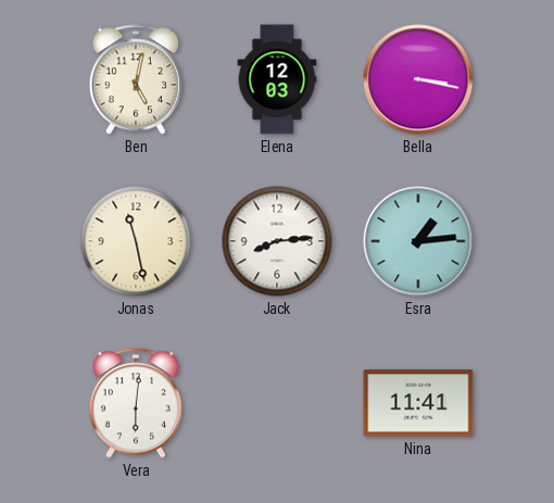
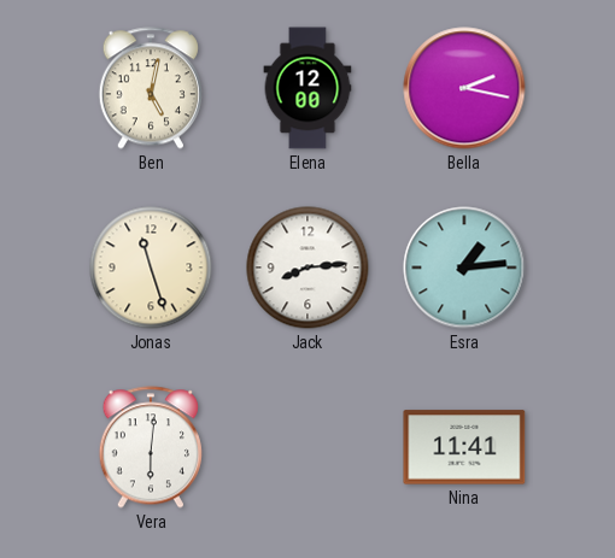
Elena: 12:03 -> 12:00
Bella: 3:17 -> 2:17
Jonas: 11:28 -> 11:27
